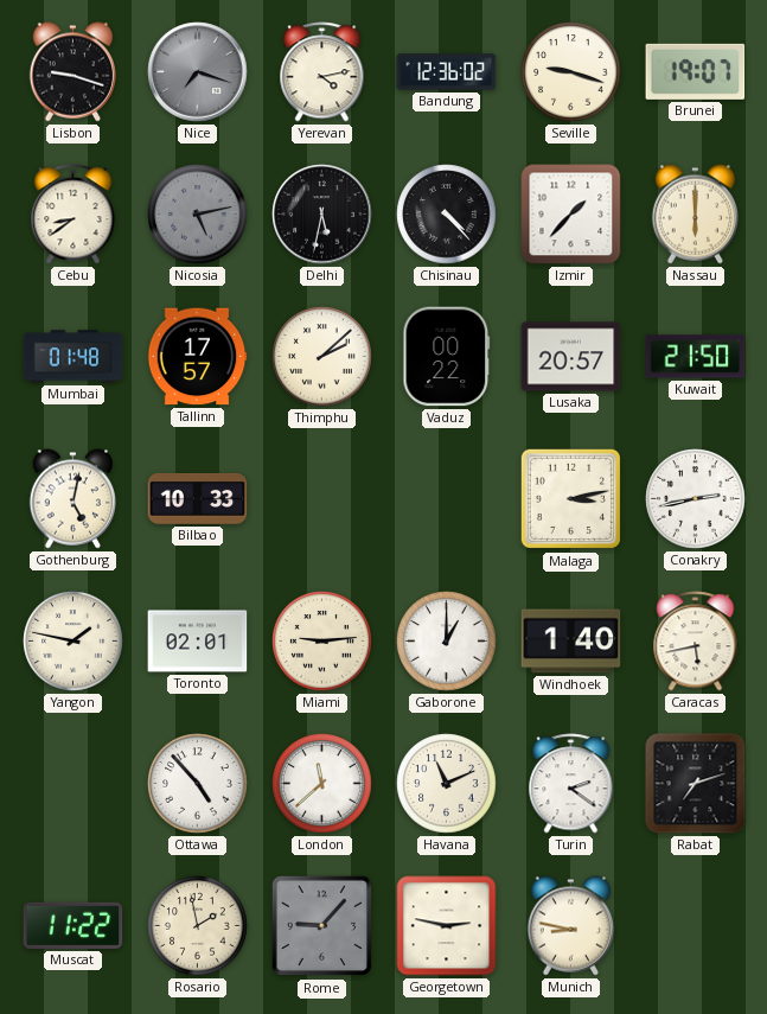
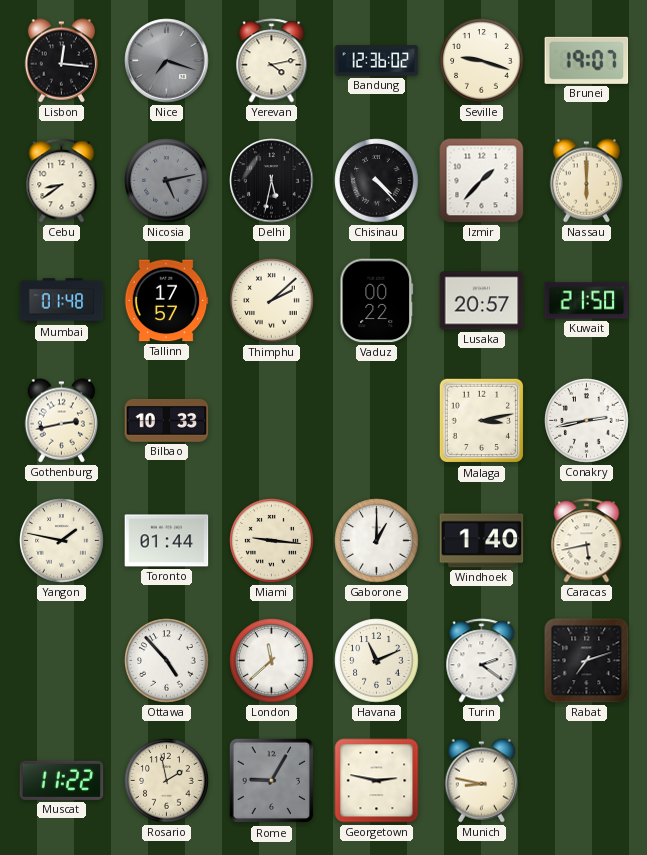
Lisbon: 9:18 -> 12:16
Gothenburg: 5:02 -> 2:43
Toronto: 02:01 -> 01:44
Miami: 9:14 -> 9:16
Rome: 9:07 -> 9:05
